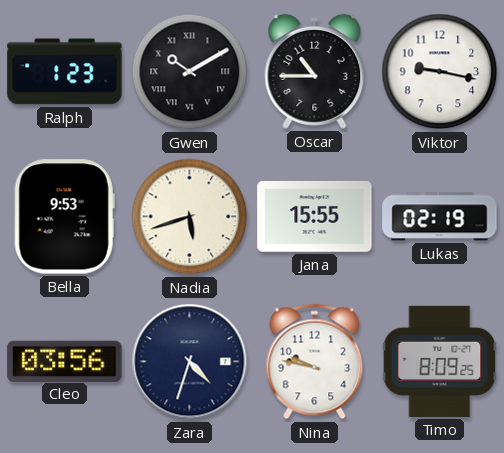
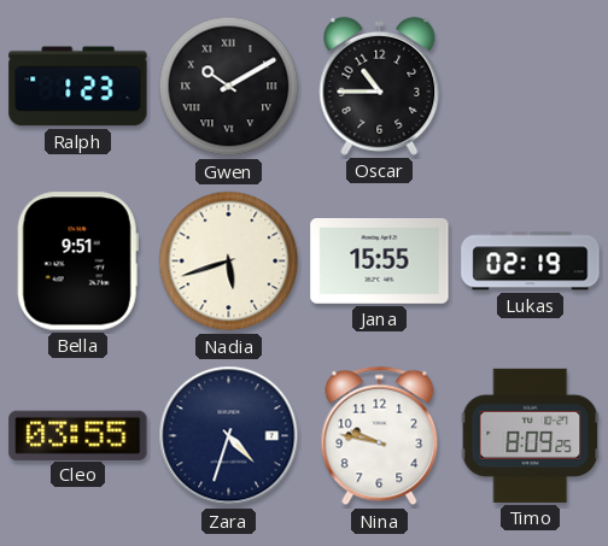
Viktor: 9:17 -> none
Bella: 9:53 -> 9:51
Cleo: 03:56 -> 03:55
